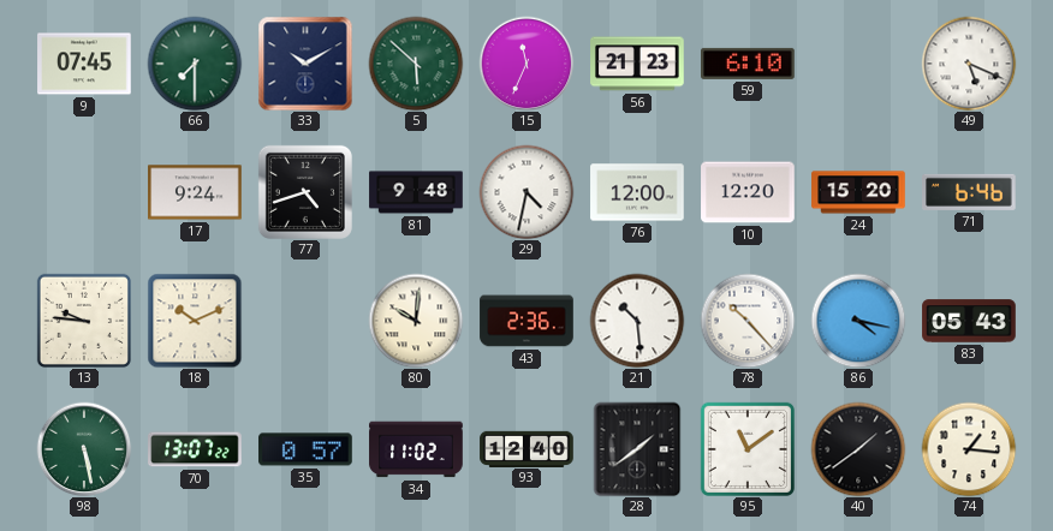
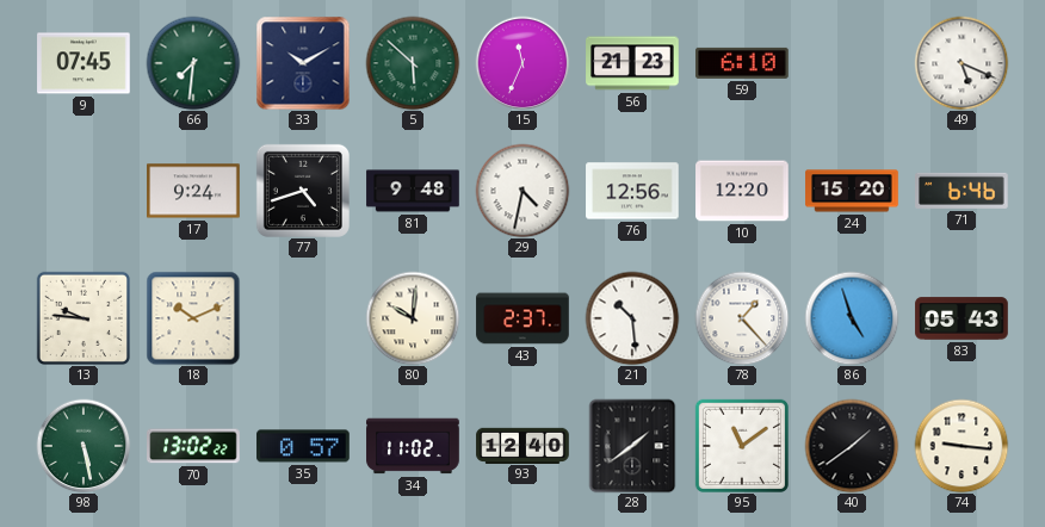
66: 7:30 -> 7:31
76: 12:00 -> 12:56
43: 2:36 -> 2:37
78: 10:23 -> 1:23
86: 4:17 -> 4:57
70: 13:07 -> 13:02
74: 1:16 -> 9:16
